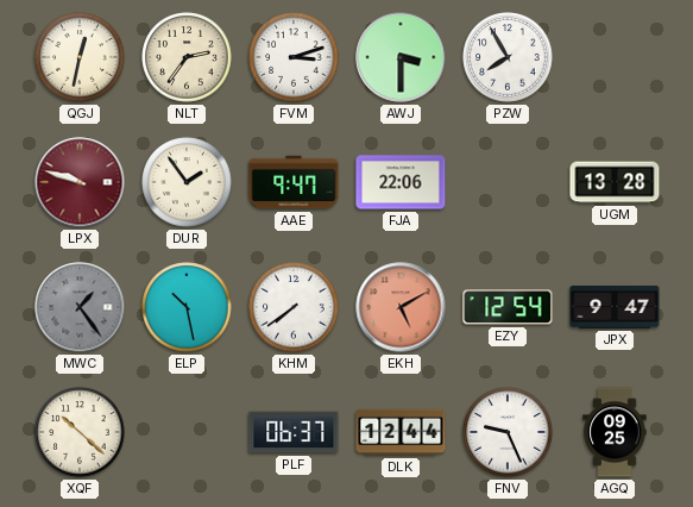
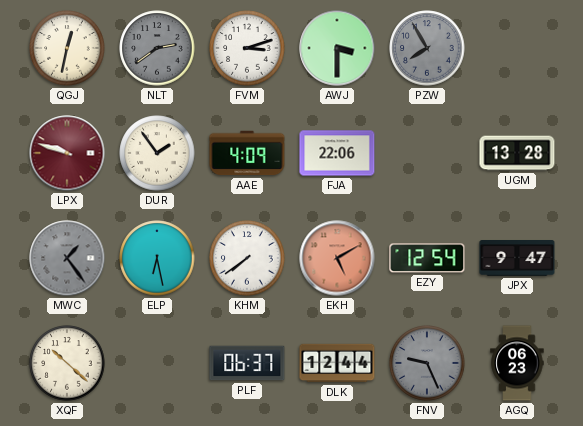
NLT: 2:36 -> 2:39
NLT dial: cream -> grey
PZW dial: white -> grey
AAE: 9:47 -> 4:09
ELP: 10:28 -> 6:28
FNV dial: white -> grey
AGQ: 09:25 -> 06:23
